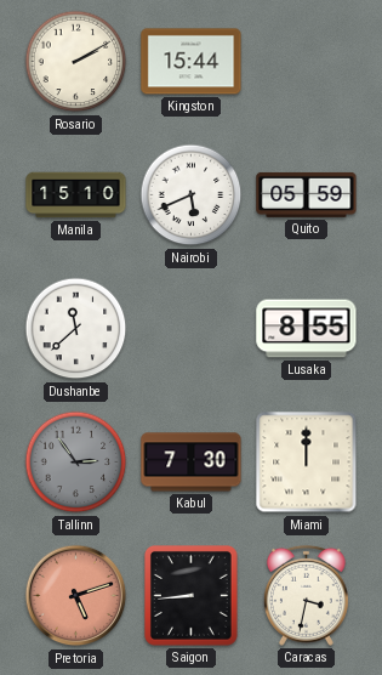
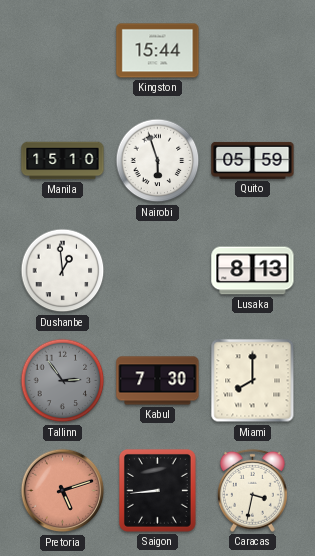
Rosario: 2:10 -> none
Nairobi: 5:41 -> 5:57
Dushanbe: 11:38 -> 12:59
Lusaka: 8:55 -> 8:13
Miami: 12:00 -> 8:00
